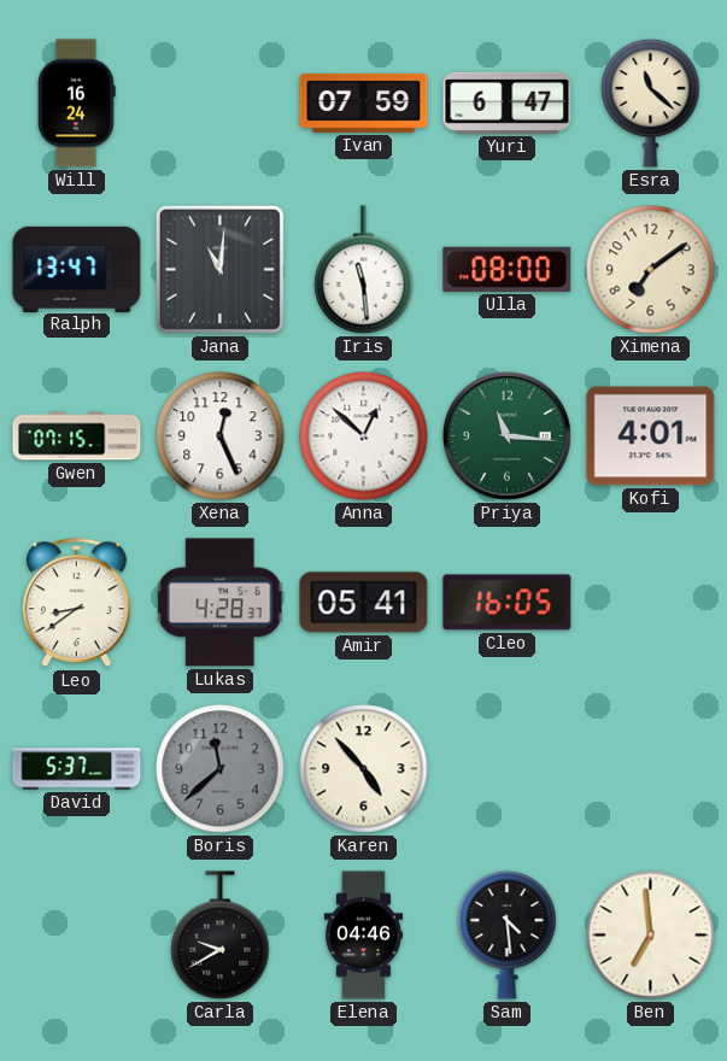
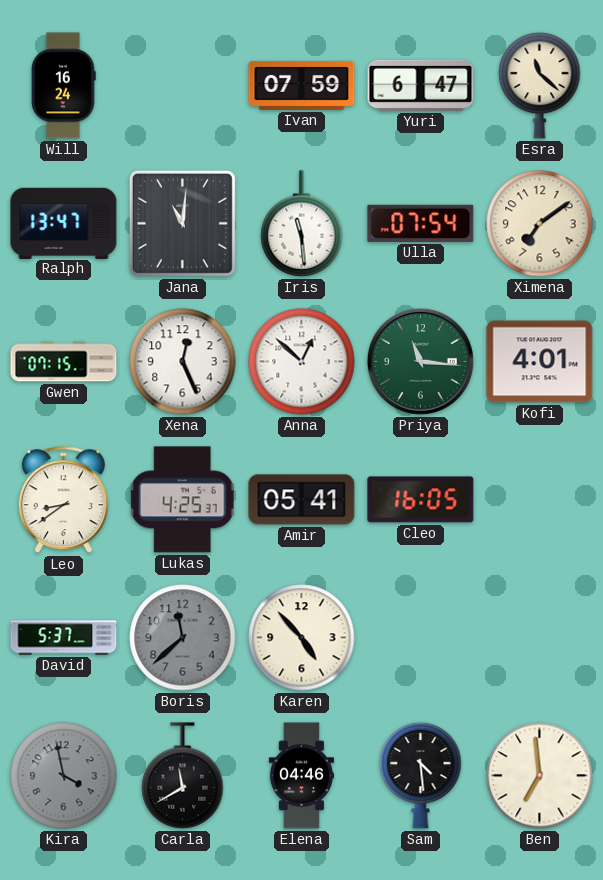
Ulla: 08:00 -> 07:54
Lukas: 4:28 -> 4:25
Kira: none -> 3:58
Carla: 9:40 -> 11:40
